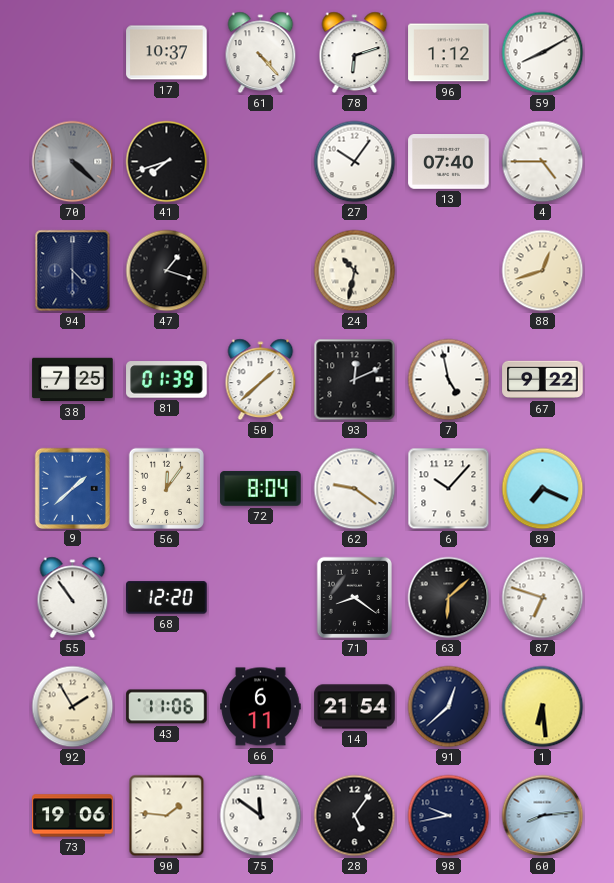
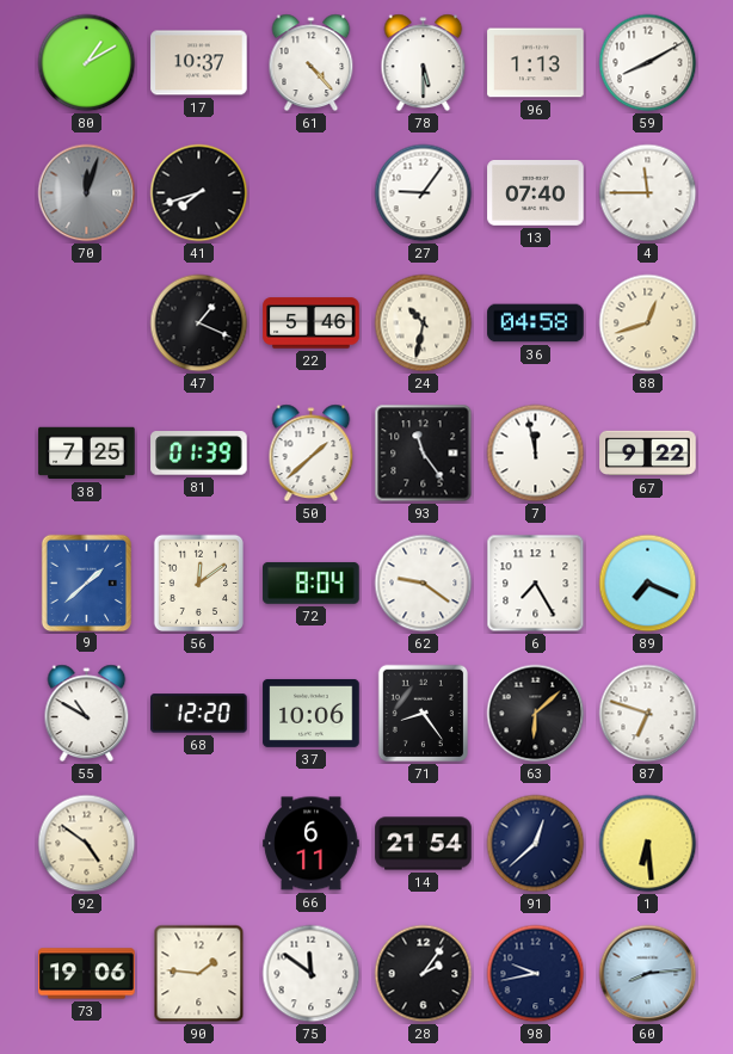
80: none -> 1:10
78: 6:12 -> 5:30
96: 1:12 -> 1:13
70: 4:22 -> 12:03
27: 10:06 -> 9:06
4: 4:45 -> 11:45
94: 4:30 -> none
47: 1:18 -> 1:19
22: none -> 5:46
36: none -> 04:58
93: 12:11 -> 11:24
7: 4:58 -> 11:58
56: 12:06 -> 12:09
6: 10:07 -> 7:25
55: 10:54 -> 10:50
37: none -> 10:06
71: 8:21 -> 8:24
92: 1:55 -> 4:51
43: 11:06 -> none
28: 5:06 -> 2:06
